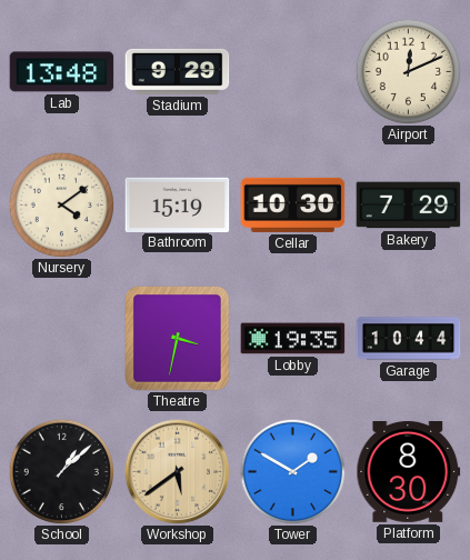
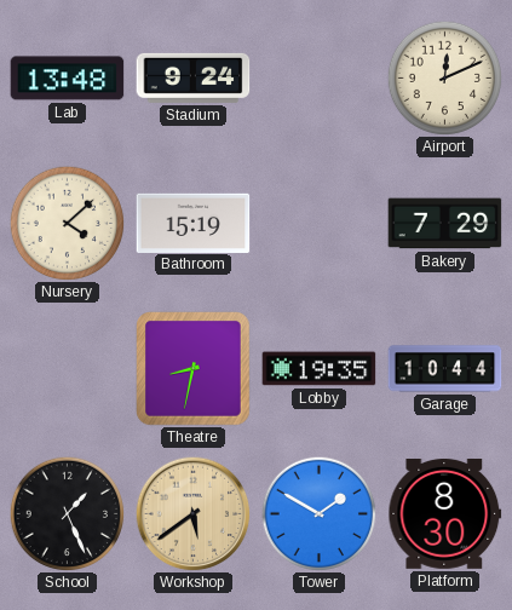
Stadium: 9:29 -> 9:24
Nursery: 4:09 -> 4:08
Cellar: 10:30 -> none
Theatre: 3:32 -> 8:32
School: 1:08 -> 1:26
